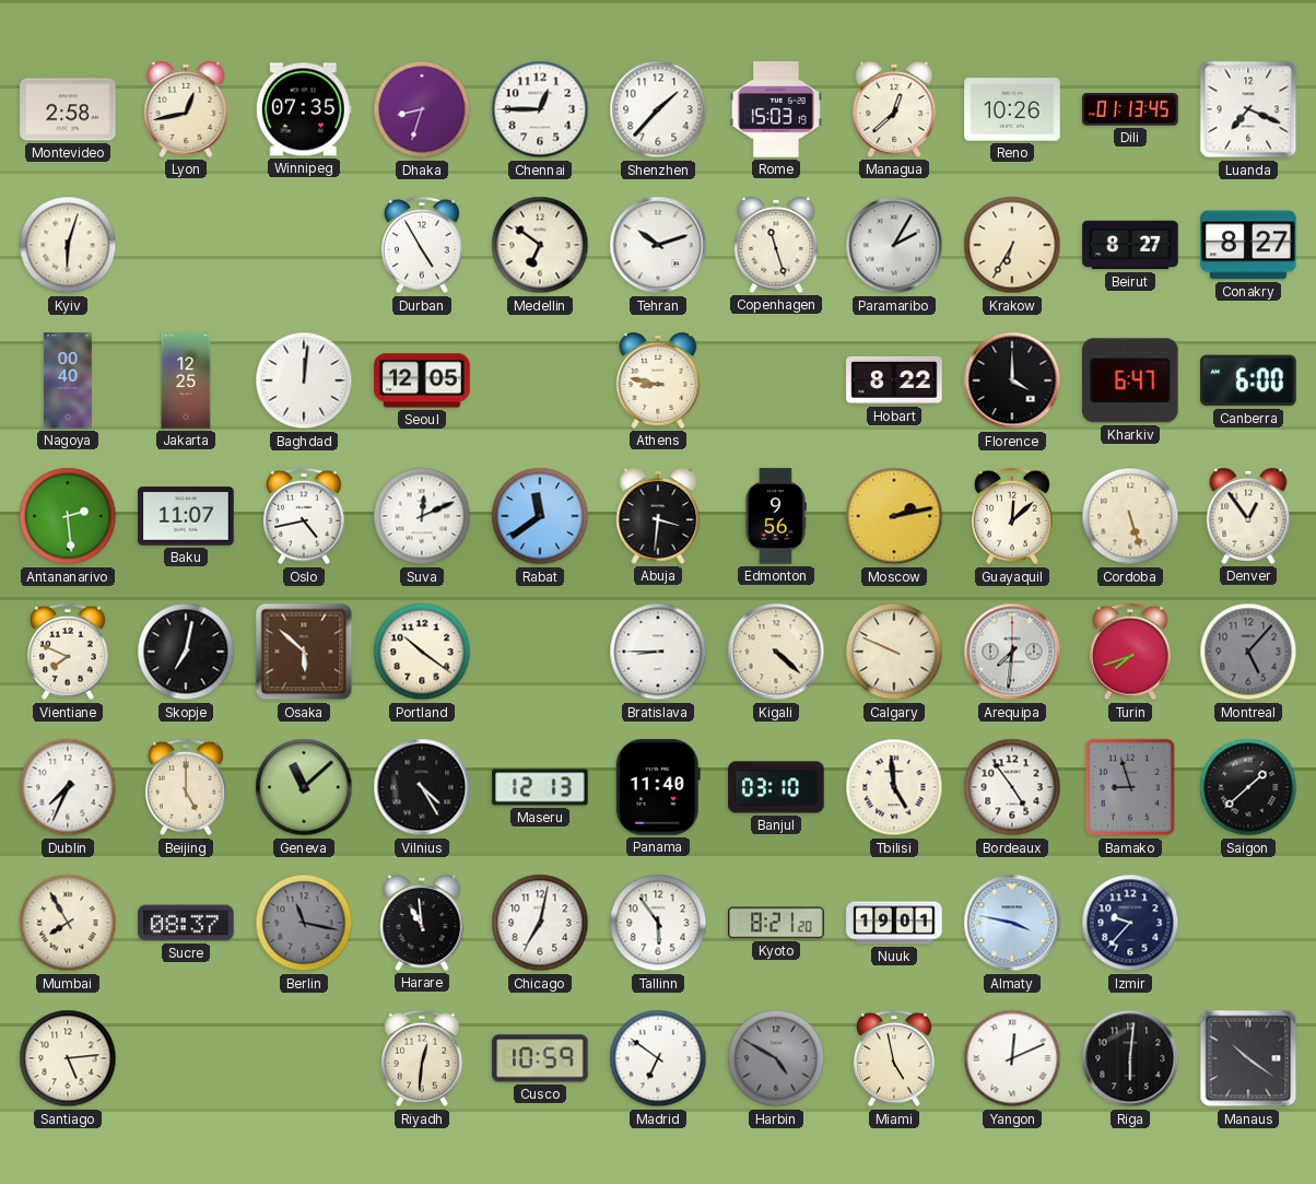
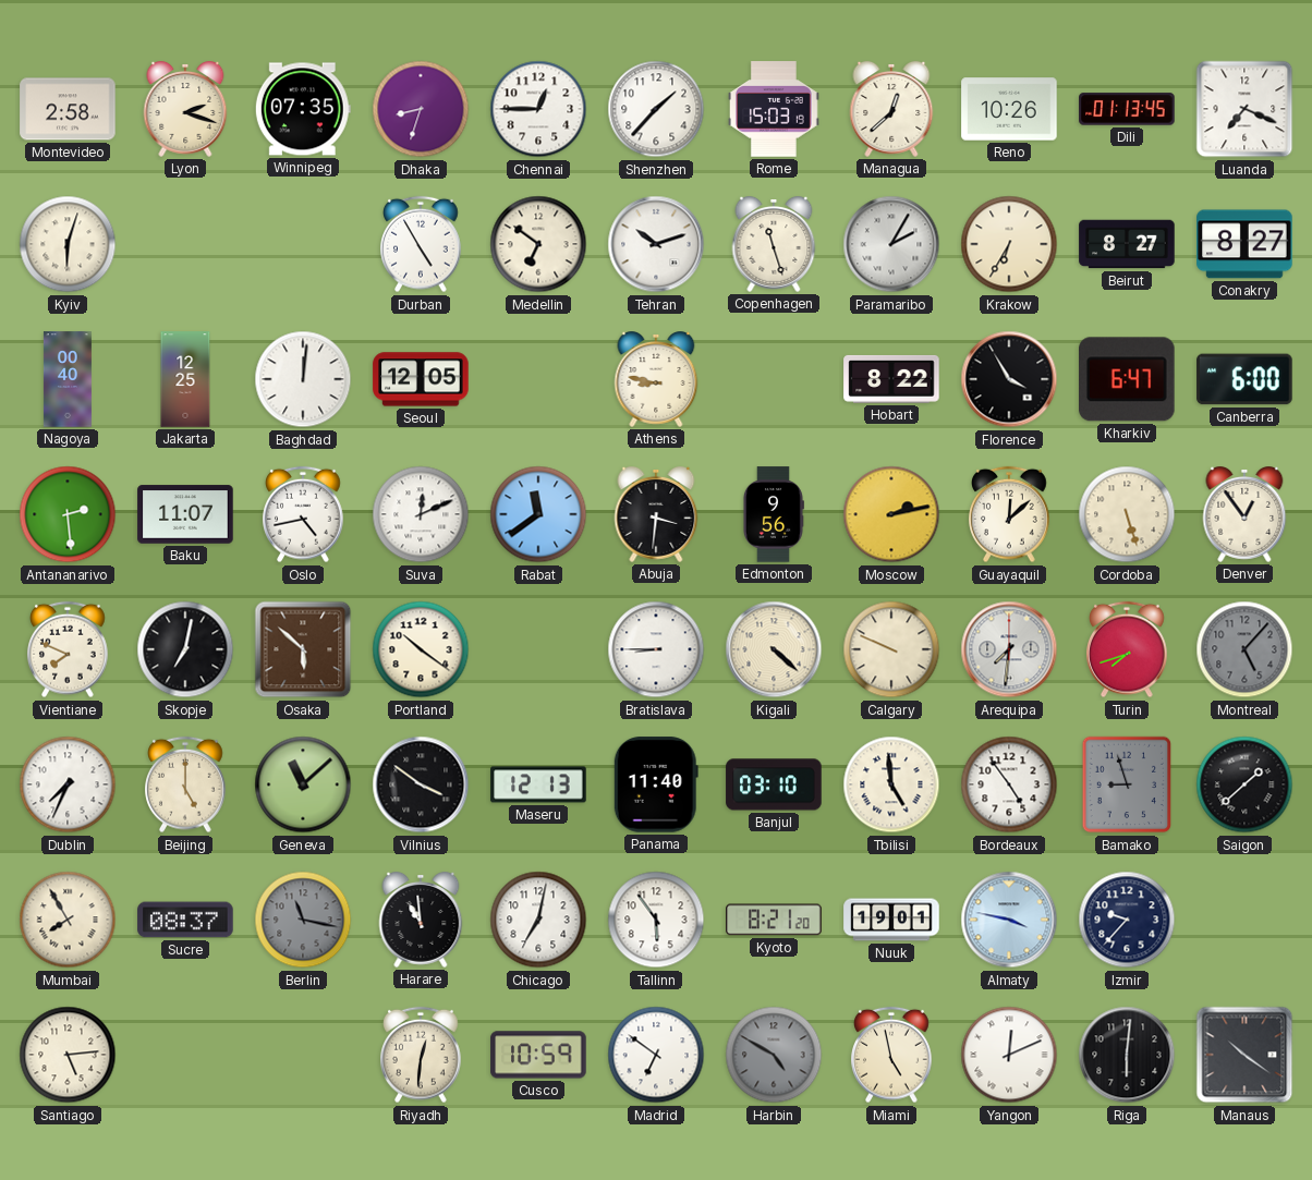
Lyon: 12:43 -> 2:18
Florence: 4:00 -> 3:55
Vilnius: 4:25 -> 3:51
